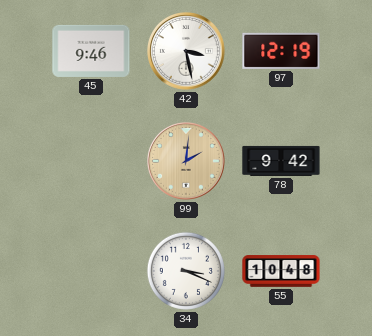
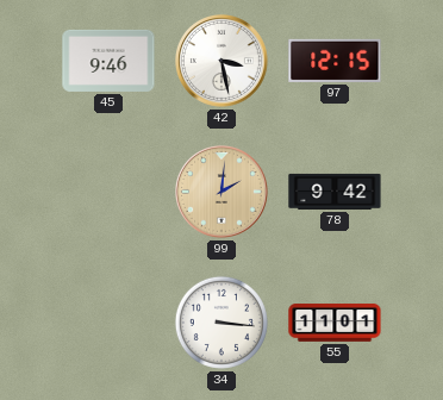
97: 12:19 -> 12:15
34: 3:19 -> 3:16
55: 10:48 -> 11:01
